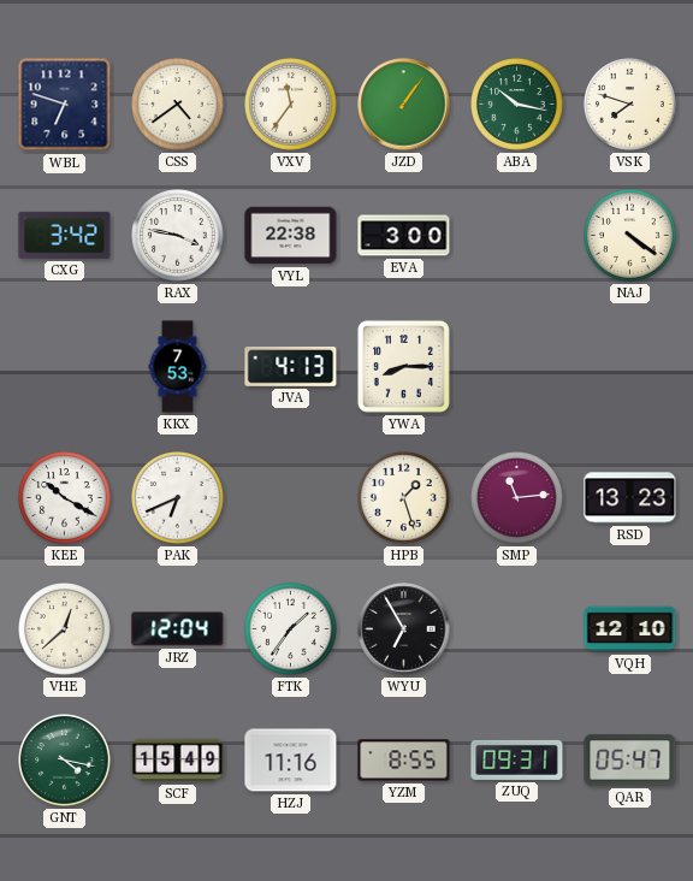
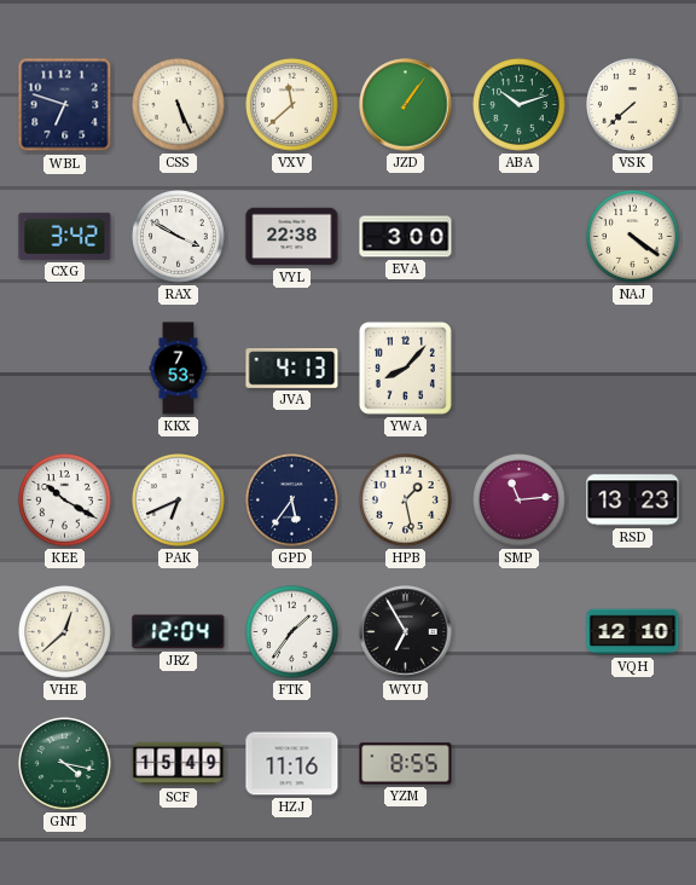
CSS: 4:39 -> 5:26
VXV: 11:36 -> 11:38
ABA: 10:17 -> 10:12
VSK: 7:48 -> 7:38
RAX: 3:47 -> 3:50
YWA: 8:15 -> 8:07
GPD: none -> 5:36
HPB: 1:27 -> 1:28
ZUQ: 09:31 -> none
QAR: 05:47 -> none
